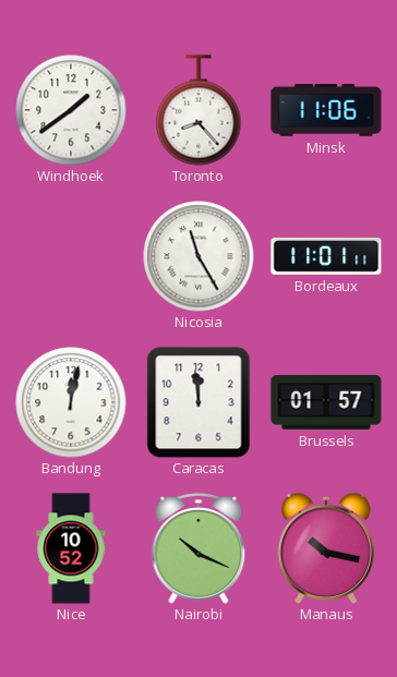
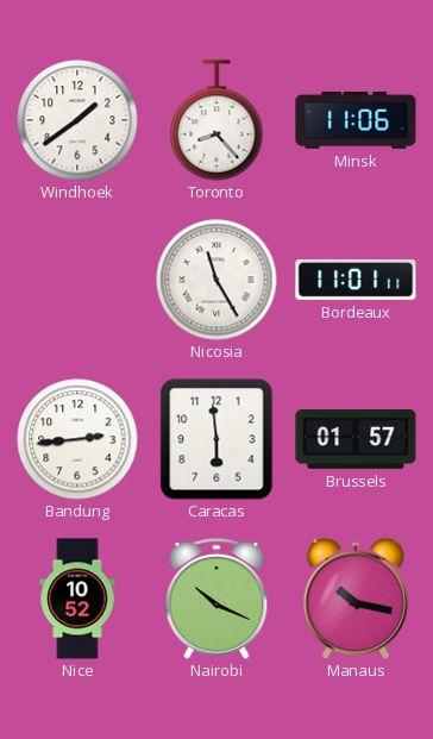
Bandung: 12:02 -> 2:44
Caracas: 11:59 -> 5:59
